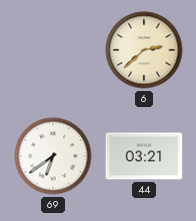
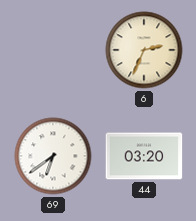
6: 2:38 -> 2:34
44: 03:21 -> 03:20
